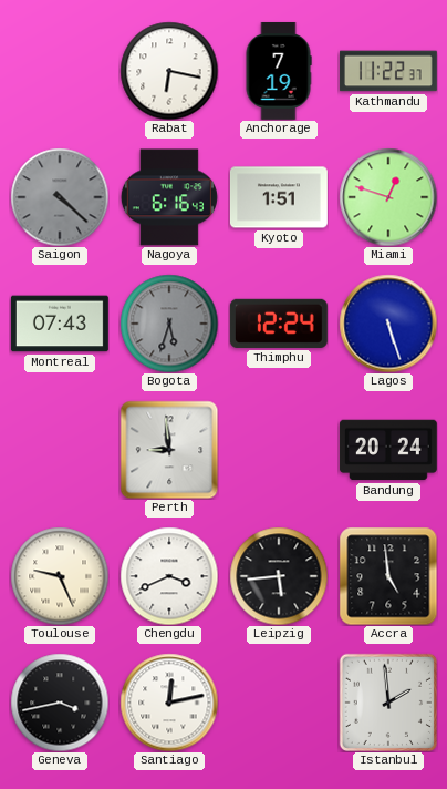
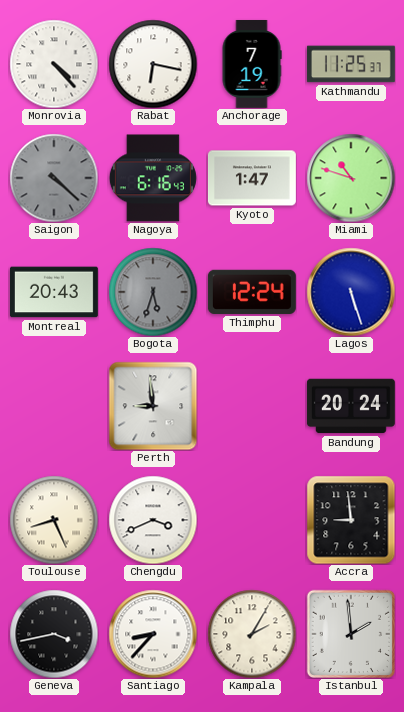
Monrovia: none -> 4:23
Kathmandu: 11:22 -> 11:25
Kyoto: 1:51 -> 1:47
Miami: 12:48 -> 10:48
Montreal: 07:43 -> 20:43
Toulouse: 9:26 -> 8:26
Leipzig: 5:44 -> none
Accra: 4:59 -> 8:59
Santiago: 12:13 -> 8:37
Kampala: none -> 2:05
